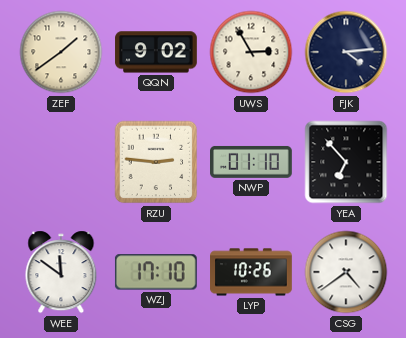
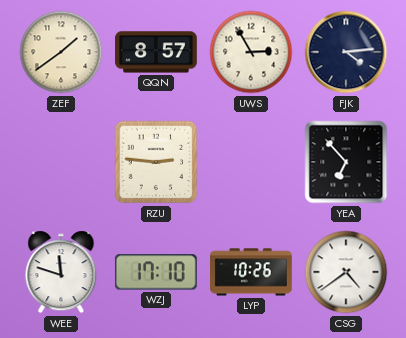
QQN: 9:02 -> 8:57
NWP: 01:10 -> none
WEE: 11:51 -> 11:48
